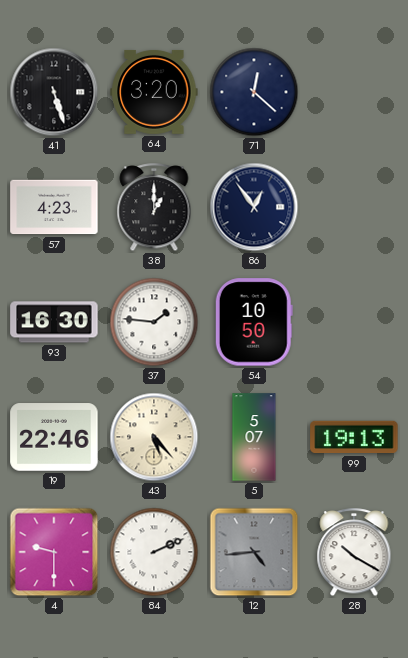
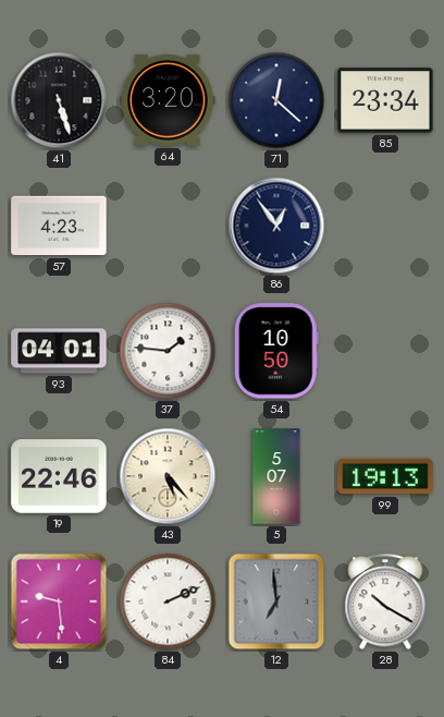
85: none -> 23:34
38: 1:00 -> none
93: 16:30 -> 04:01
4: 9:30 -> 9:29
12: 4:44 -> 6:59
